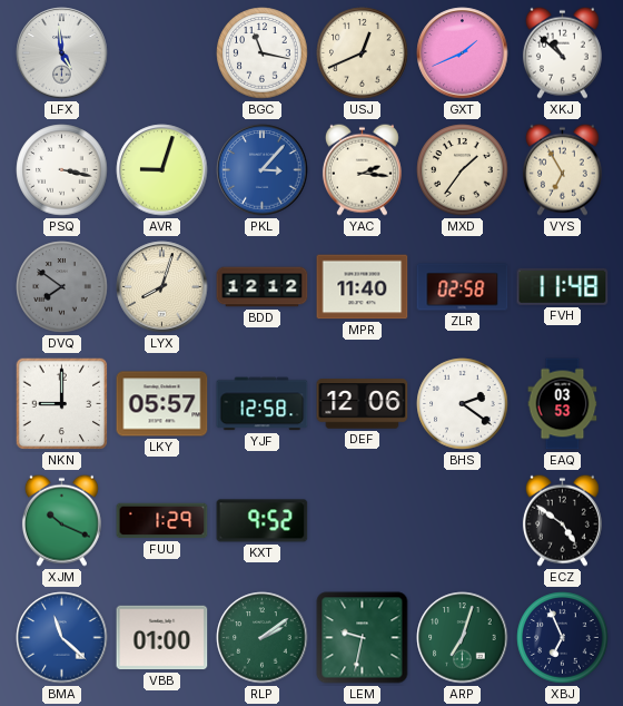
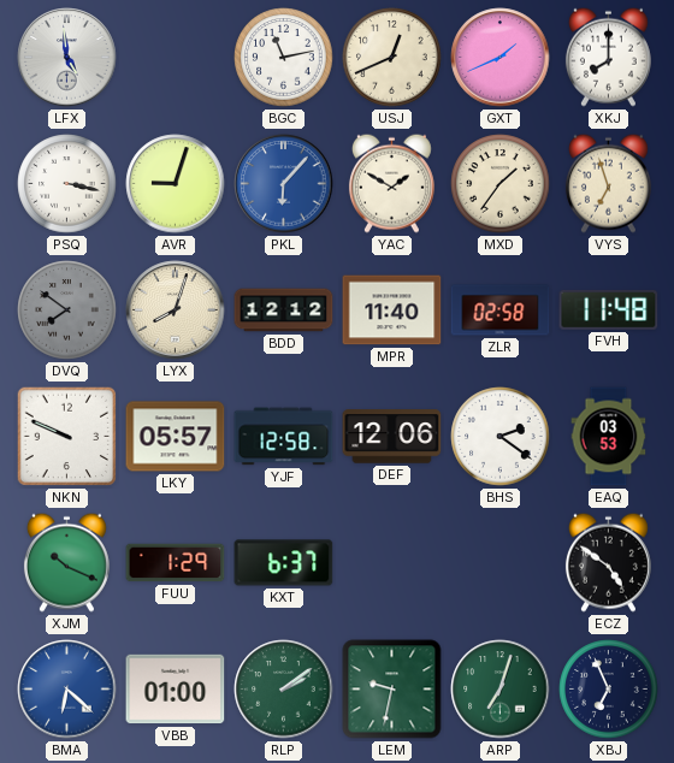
BGC: 11:17 -> 11:13
XKJ: 10:52 -> 8:00
PKL: 3:07 -> 6:07
YAC: 2:16 -> 1:50
VYS: 6:55 -> 6:57
NKN: 9:00 -> 9:49
KXT: 9:52 -> 6:37
BMA: 11:22 -> 6:22
